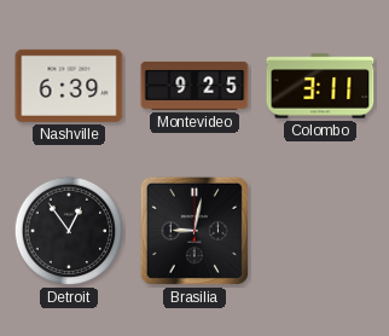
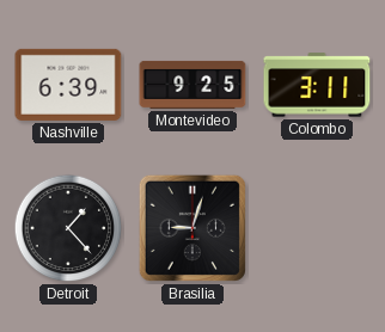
Detroit: 12:54 -> 1:23
Brasilia: 9:02 -> 9:03
